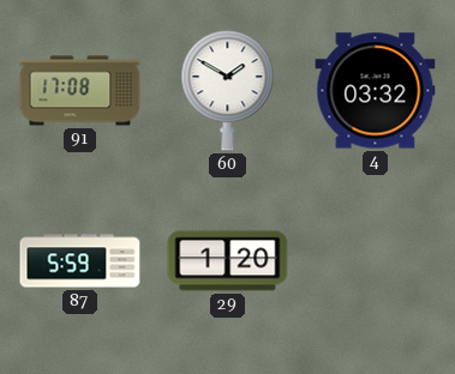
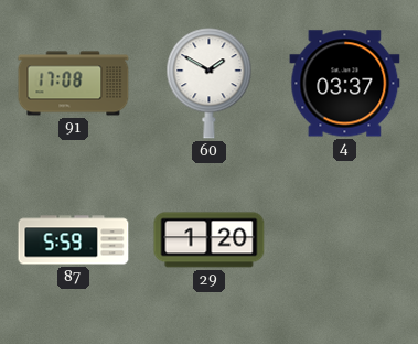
4: 03:32 -> 03:37
